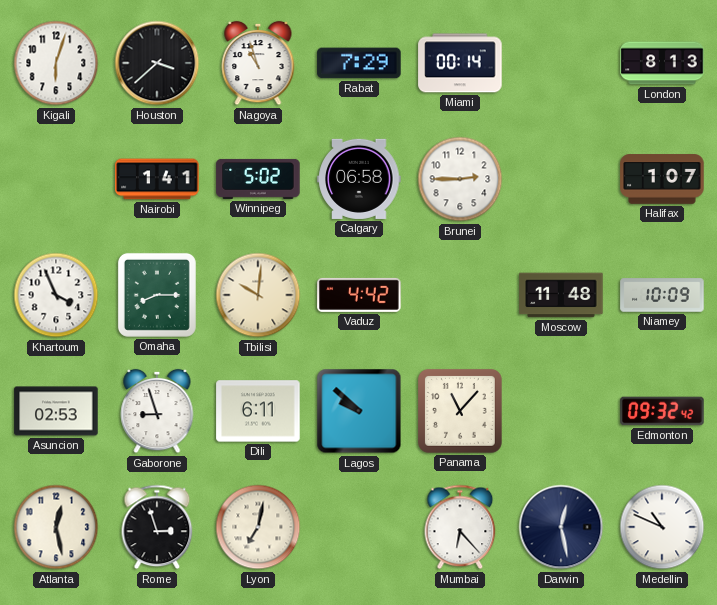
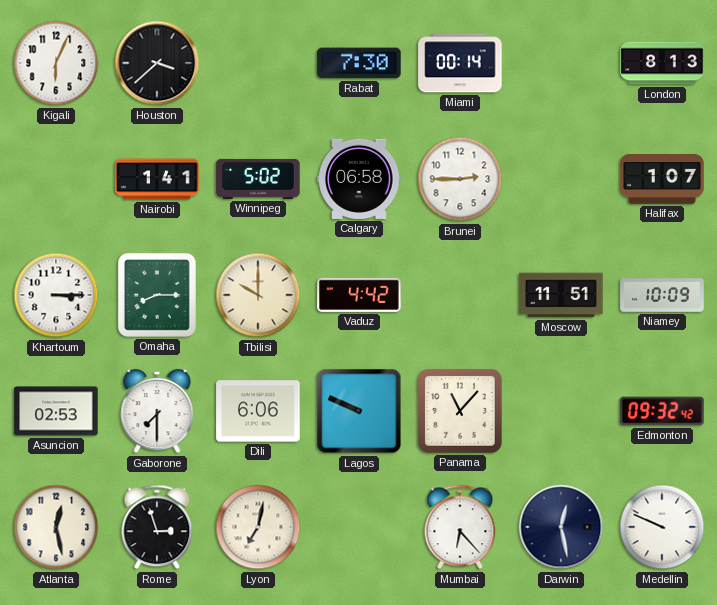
Kigali: 6:03 -> 6:04
Nagoya: 10:57 -> none
Rabat: 7:29 -> 7:30
Khartoum: 3:56 -> 3:15
Tbilisi: 10:01 -> 10:00
Moscow: 11:48 -> 11:51
Gaborone: 8:57 -> 7:30
Dili: 6:11 -> 6:06
Lagos: 9:52 -> 9:49
Medellin: 10:49 -> 9:49
